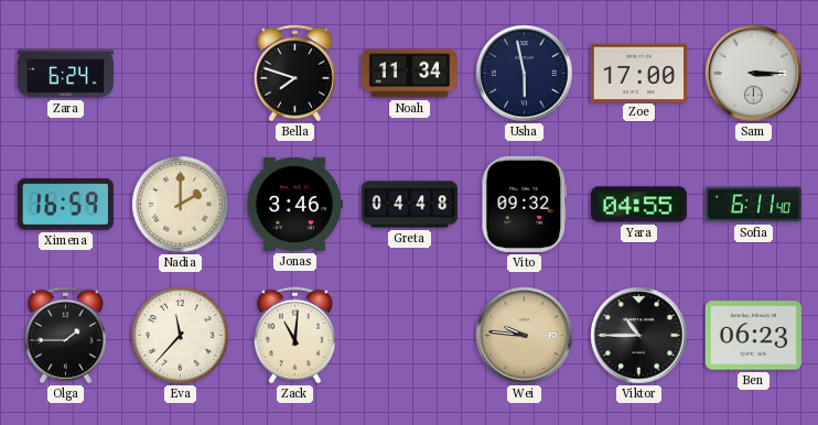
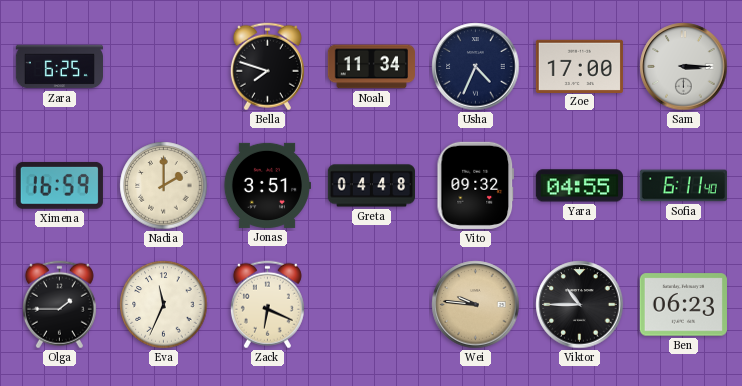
Zara: 6:24 -> 6:25
Usha: 5:58 -> 4:34
Jonas: 3:46 -> 3:51
Eva: 11:37 -> 11:34
Zack: 11:01 -> 6:19
